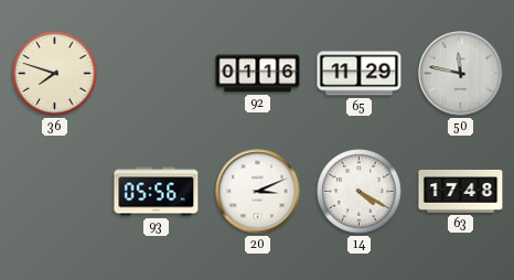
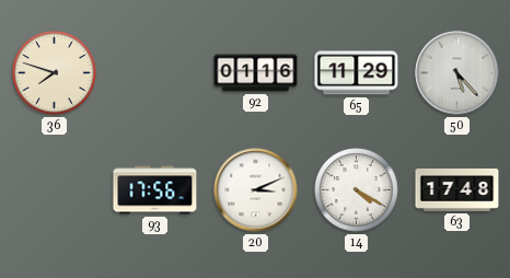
50: 11:47 -> 5:23
93: 05:56 -> 17:56
